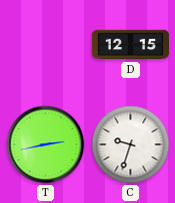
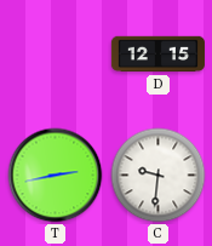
C: 9:33 -> 9:31
